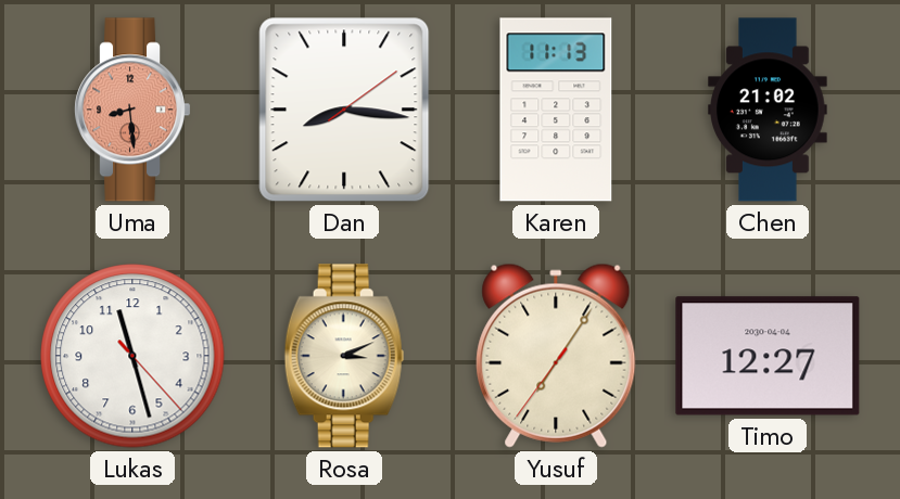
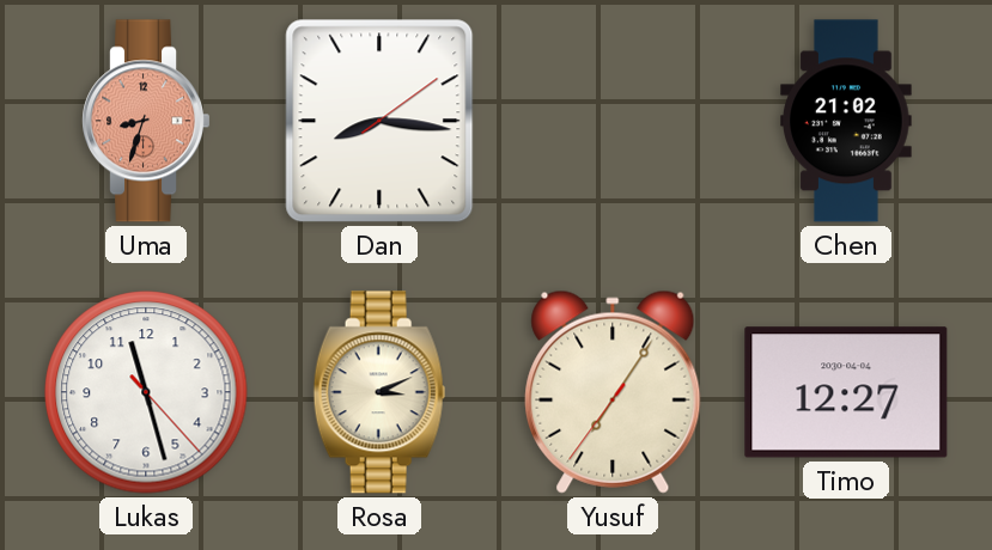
Uma: 8:29 -> 8:33
Karen: 11:13 -> none
